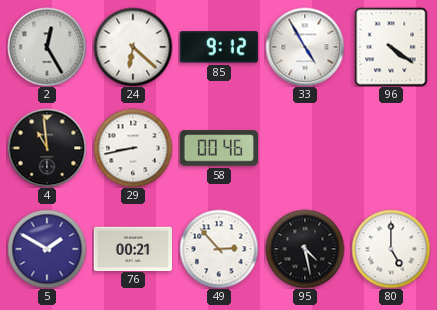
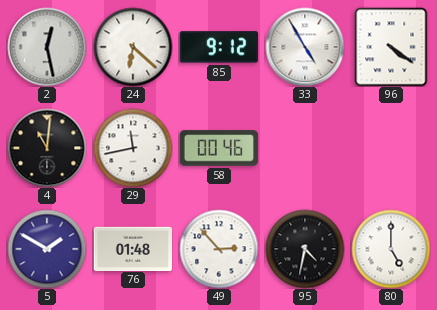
2: 12:25 -> 12:28
4: 10:59 -> 11:01
29: 8:43 -> 11:43
76: 00:21 -> 01:48
95: 4:28 -> 4:32
